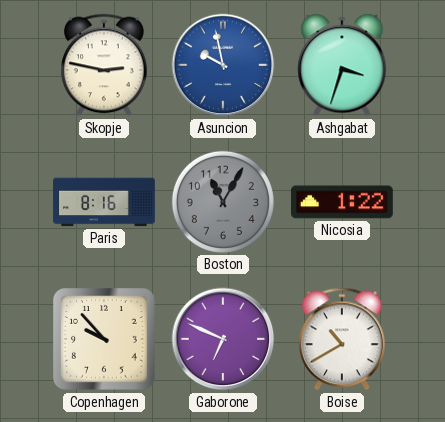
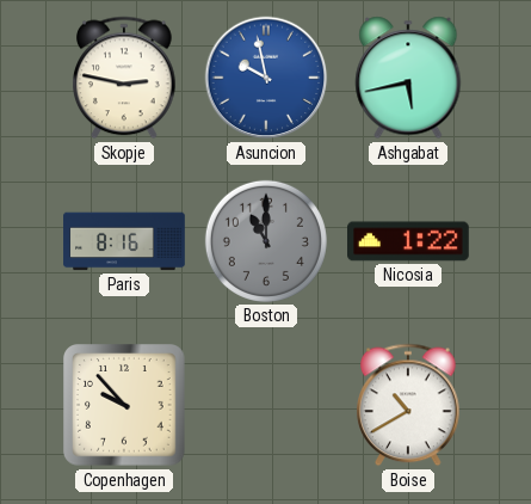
Ashgabat: 3:33 -> 5:43
Boston: 11:05 -> 11:00
Gaborone: 6:49 -> none
